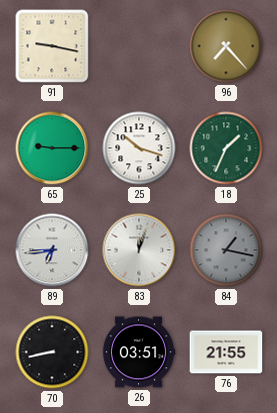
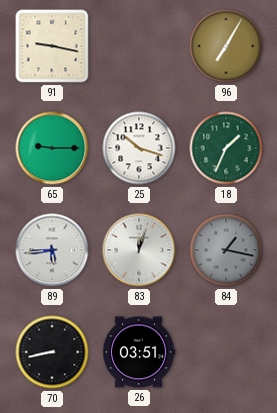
96: 7:23 -> 7:05
89: 6:44 -> 5:44
76: 21:55 -> none
